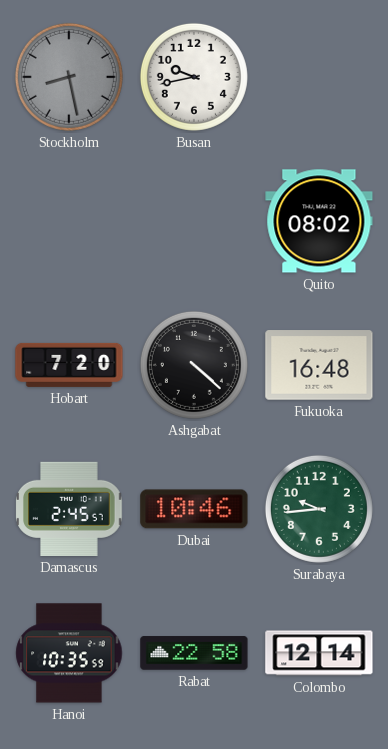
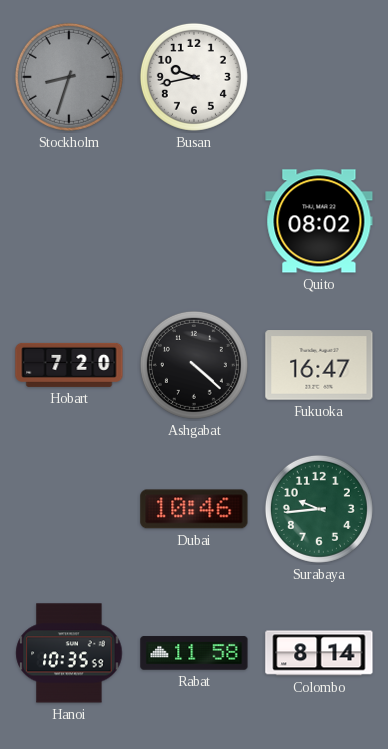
Stockholm: 8:28 -> 8:33
Fukuoka: 16:48 -> 16:47
Damascus: 2:45 -> none
Rabat: 22:58 -> 11:58
Colombo: 12:14 -> 8:14
